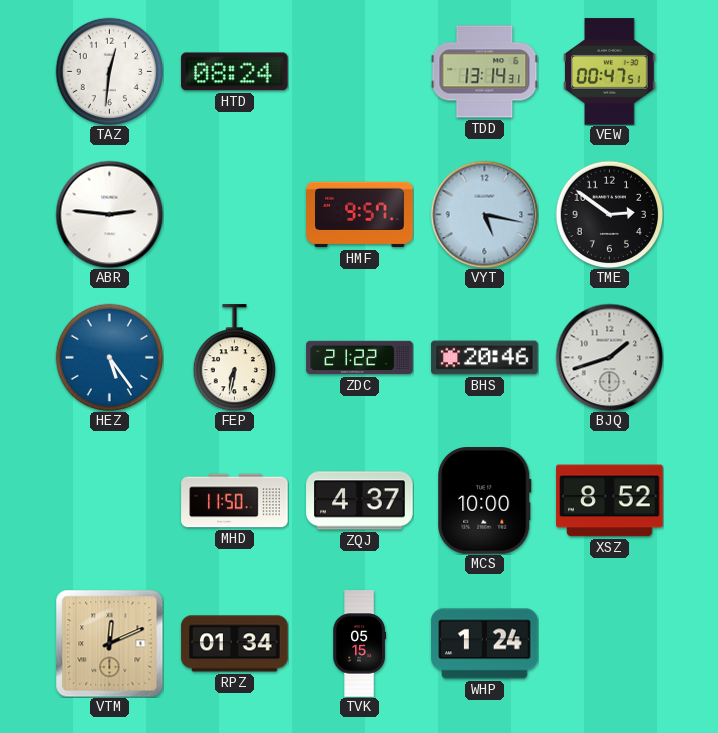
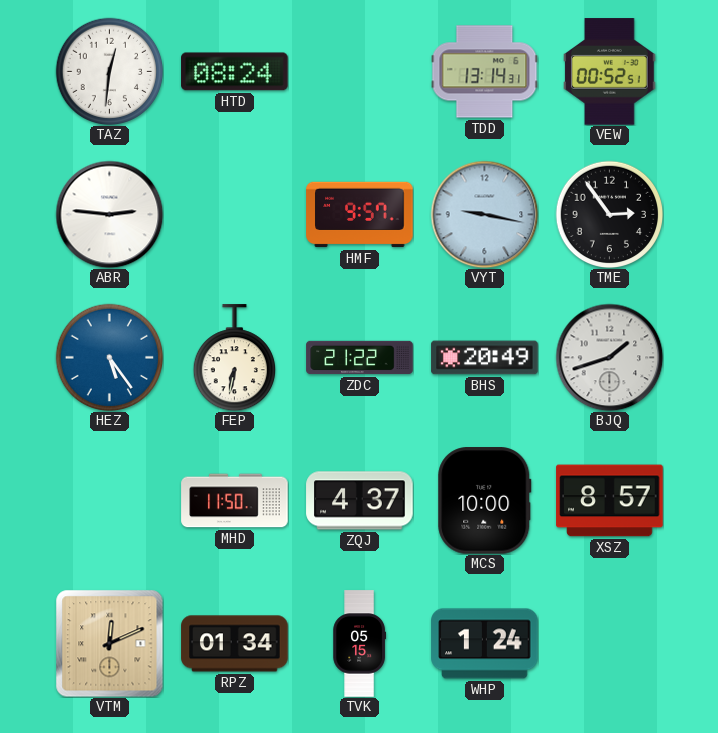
VEW: 00:47 -> 00:52
VYT: 5:17 -> 9:17
TME: 2:51 -> 2:54
BHS: 20:46 -> 20:49
XSZ: 8:52 -> 8:57
